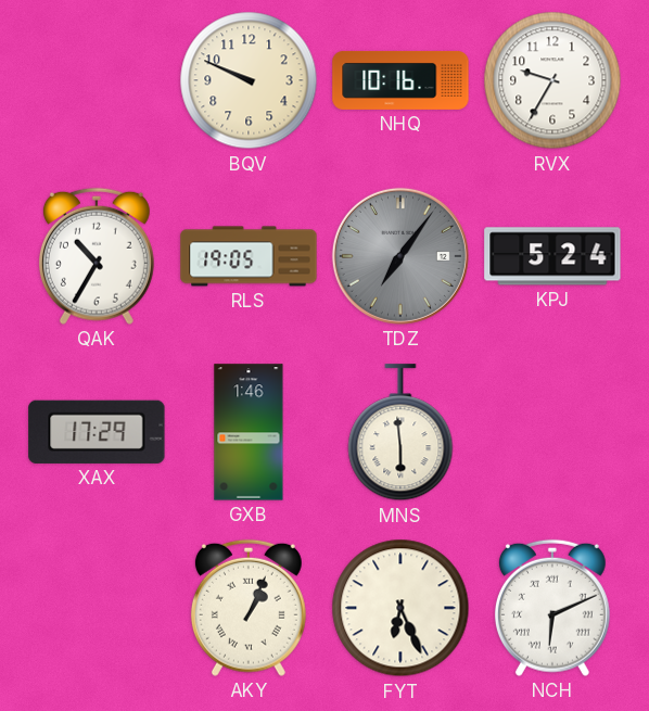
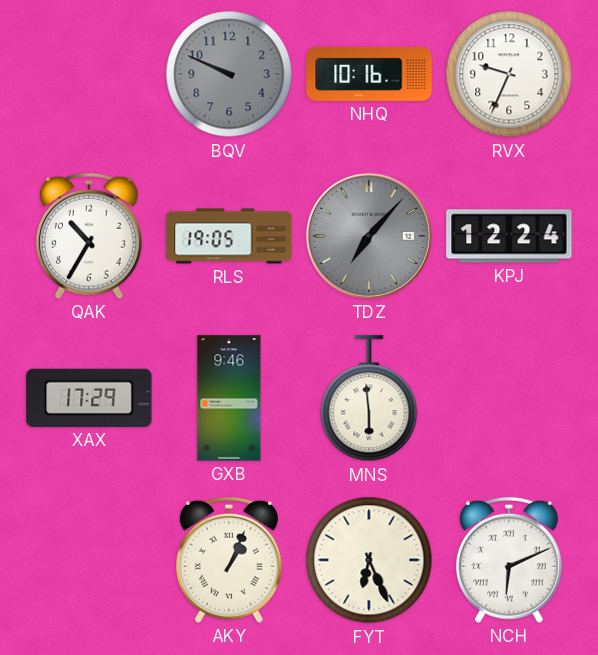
BQV dial: cream -> grey
RVX: 9:35 -> 9:34
TDZ: 7:06 -> 7:07
KPJ: 5:24 -> 12:24
GXB: 1:46 -> 9:46
